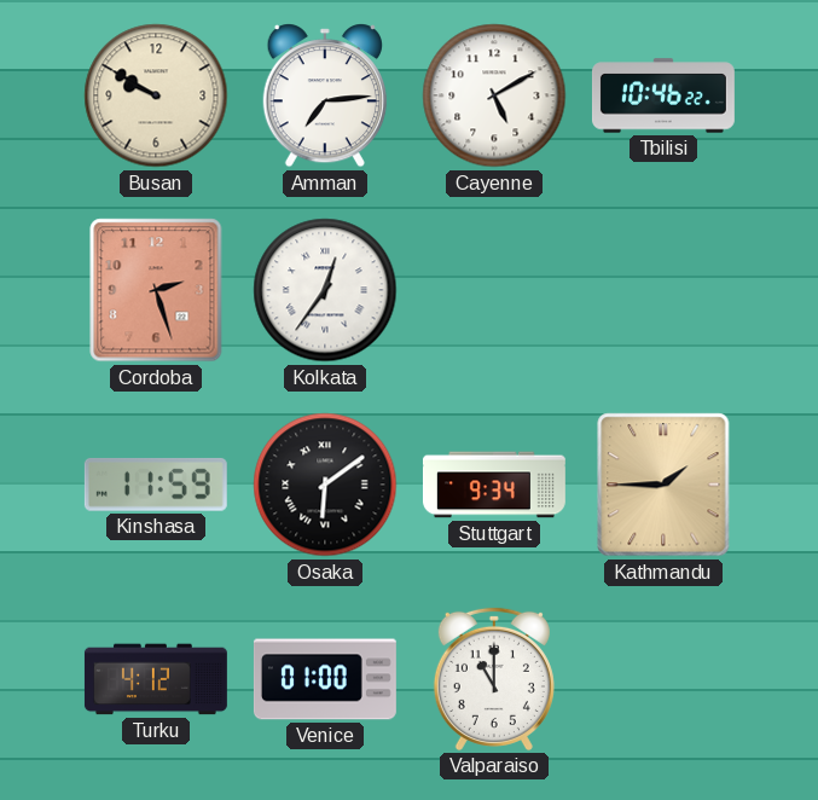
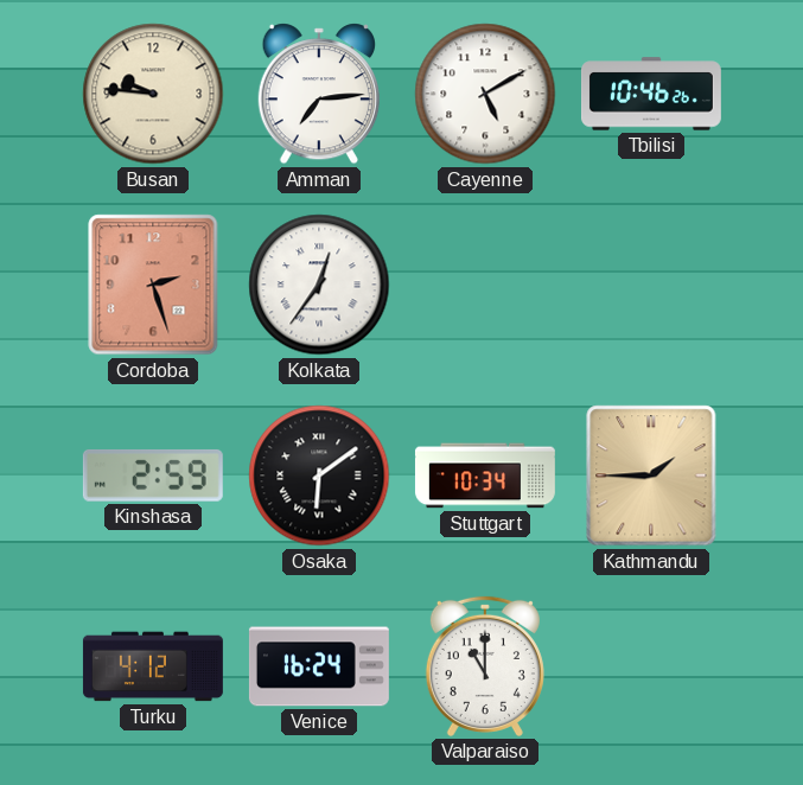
Busan: 9:50 -> 9:46
Tbilisi: 10:46:22 -> 10:46:26
Kinshasa: 11:59 -> 2:59
Stuttgart: 9:34 -> 10:34
Venice: 01:00 -> 16:24
